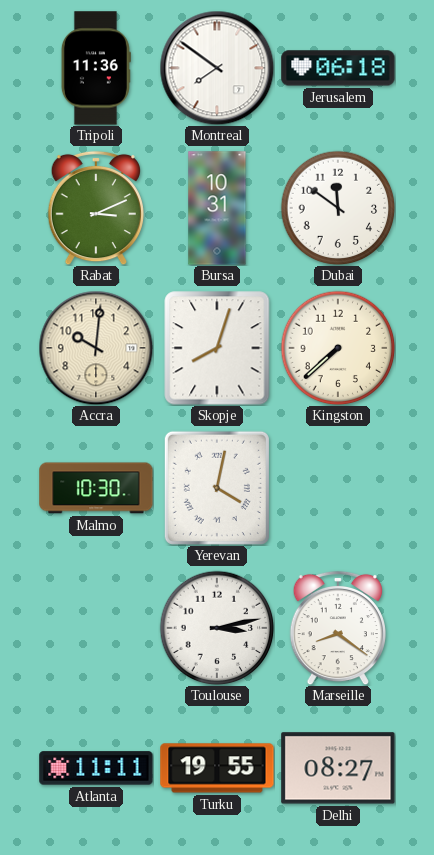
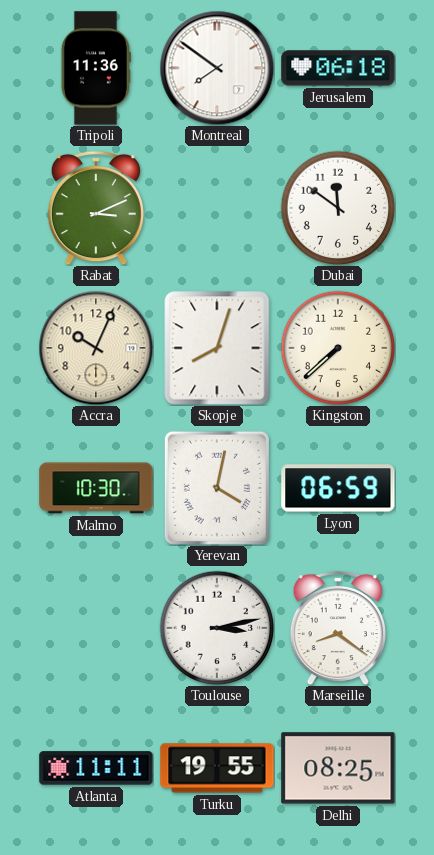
Bursa: 10:31 -> none
Accra: 10:01 -> 10:04
Lyon: none -> 06:59
Delhi: 08:27 -> 08:25
